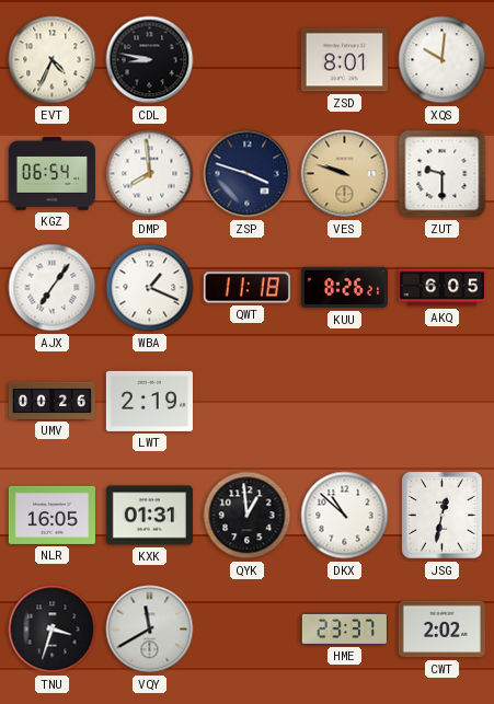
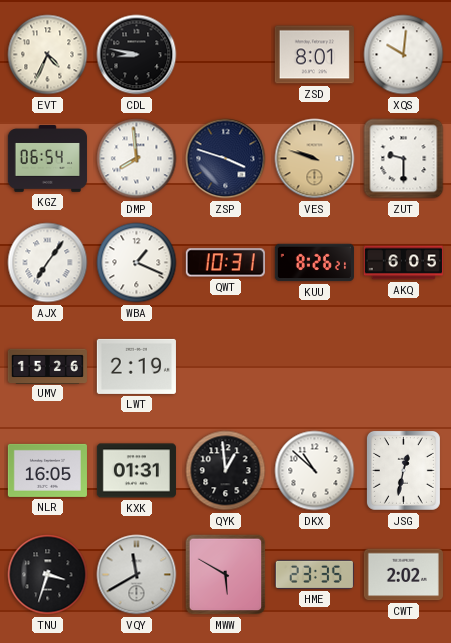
QWT: 11:18 -> 10:31
UMV: 00:26 -> 15:26
MWW: none -> 5:50
HME: 23:37 -> 23:35
